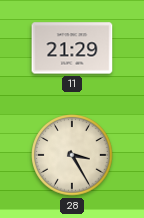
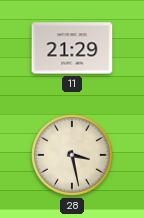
28: 3:25 -> 3:28
